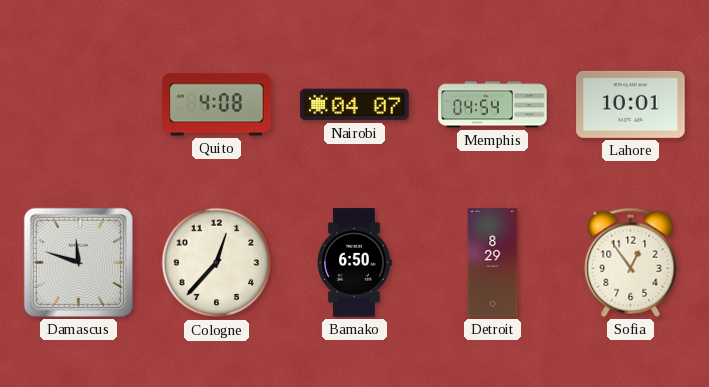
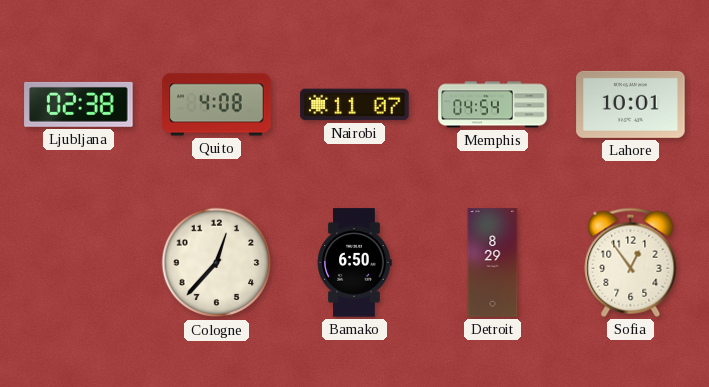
Ljubljana: none -> 02:38
Nairobi: 04:07 -> 11:07
Damascus: 11:48 -> none
